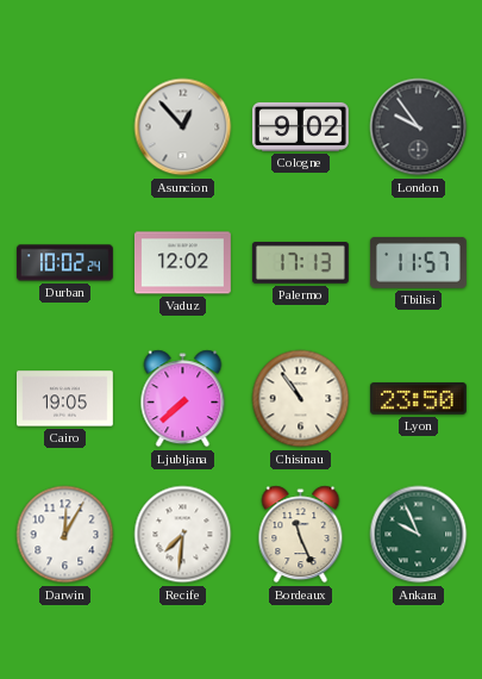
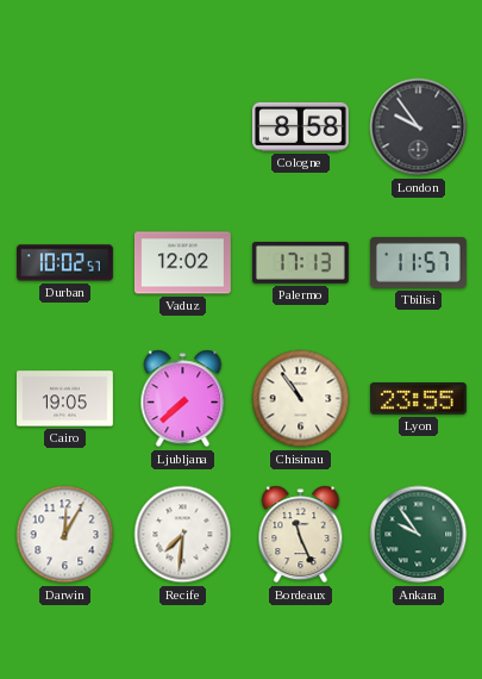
Asuncion: 12:53 -> none
Cologne: 9:02 -> 8:58
Durban: 10:02:24 -> 10:02:57
Lyon: 23:50 -> 23:55
Ankara: 9:56 -> 9:54
